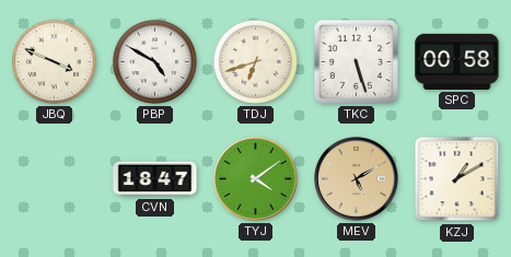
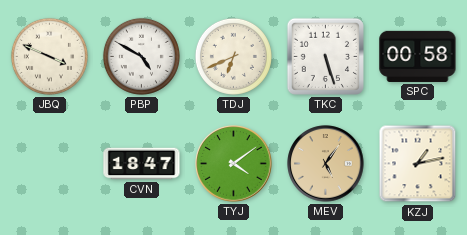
TDJ: 6:42 -> 6:41
MEV: 5:10 -> 5:06
KZJ: 1:10 -> 1:13
